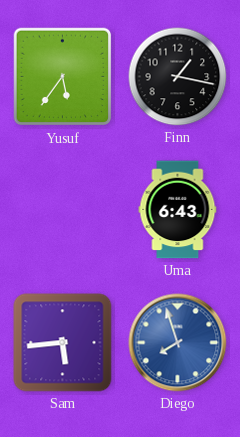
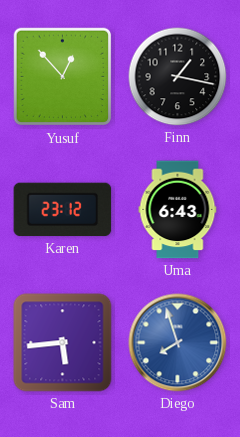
Yusuf: 5:36 -> 12:53
Karen: none -> 23:12
